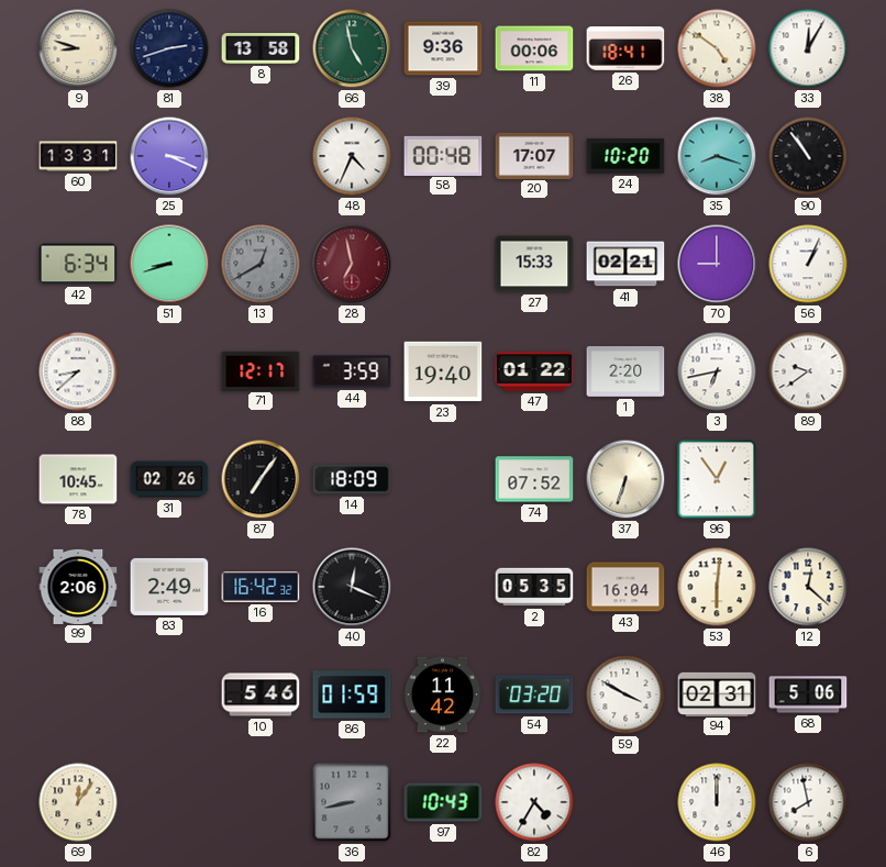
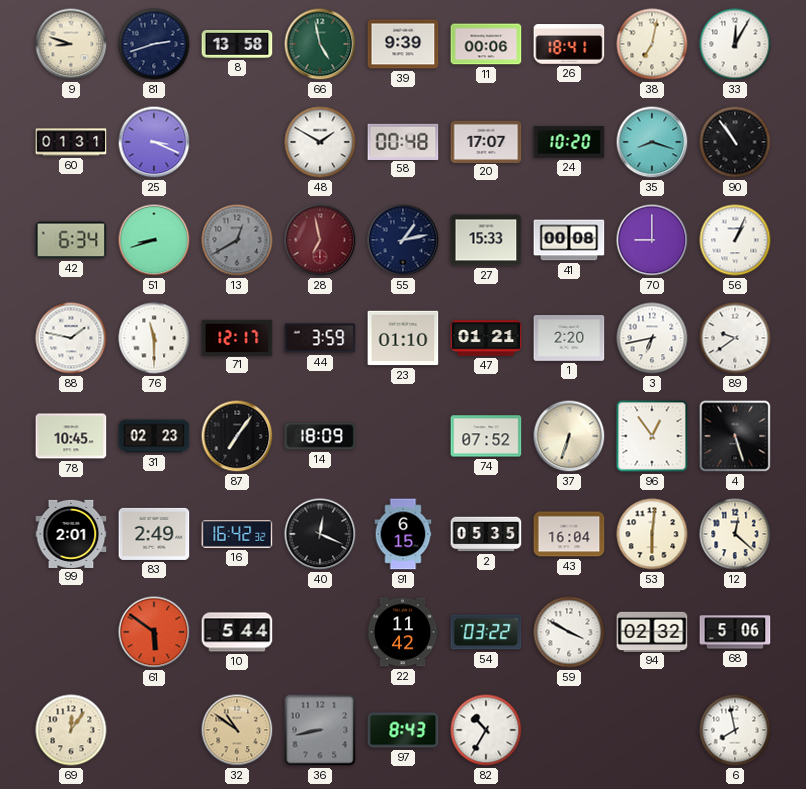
39: 9:36 -> 9:39
38: 4:51 -> 7:02
60: 13:31 -> 01:31
48: 4:34 -> 1:50
55: none -> 1:13
41: 02:21 -> 00:08
88: 8:38 -> 1:47
76: none -> 11:30
23: 19:40 -> 01:10
47: 01:22 -> 01:21
31: 02:26 -> 02:23
4: none -> 5:27
99: 2:06 -> 2:01
91: none -> 6:15
61: none -> 5:51
10: 5:46 -> 5:44
86: 01:59 -> none
54: 03:20 -> 03:22
94: 02:31 -> 02:32
32: none -> 10:51
97: 10:43 -> 8:43
82: 4:35 -> 10:35
46: 12:00 -> none
